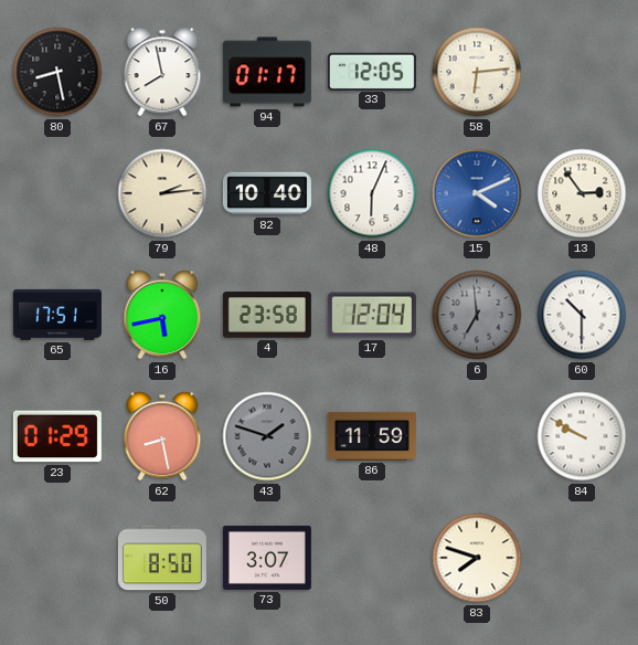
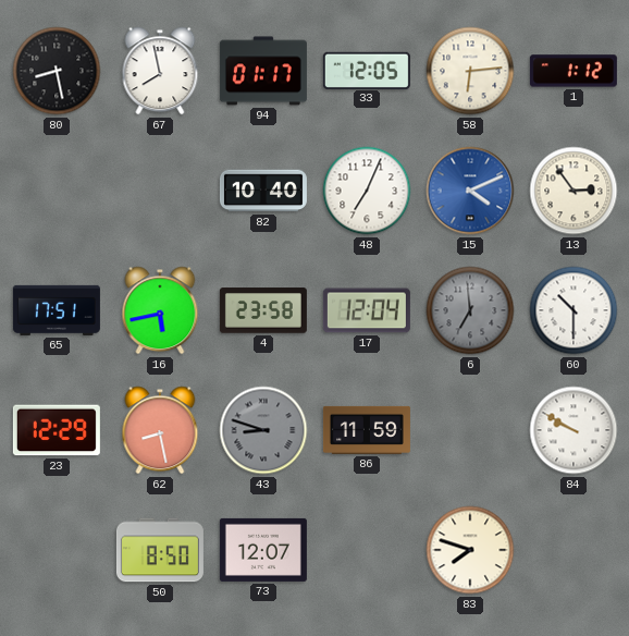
1: none -> 1:12
79: 2:14 -> none
48: 6:04 -> 7:04
23: 01:29 -> 12:29
43: 1:48 -> 8:48
73: 3:07 -> 12:07
